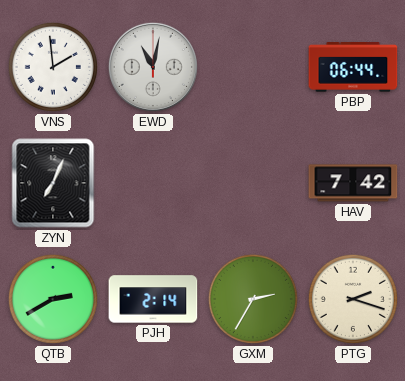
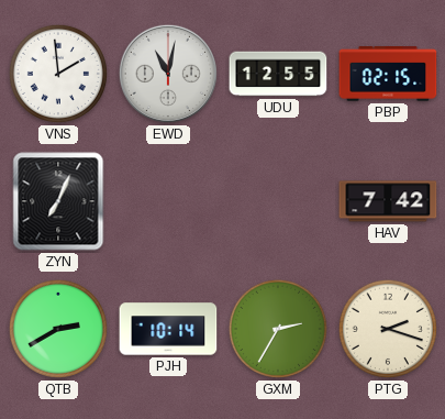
UDU: none -> 12:55
PBP: 06:44 -> 02:15
PJH: 2:14 -> 10:14
